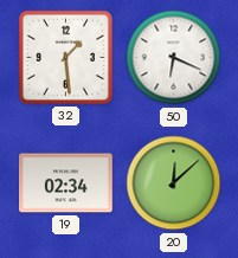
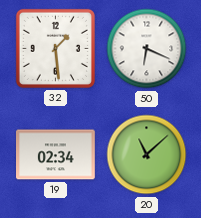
20: 12:08 -> 11:08
